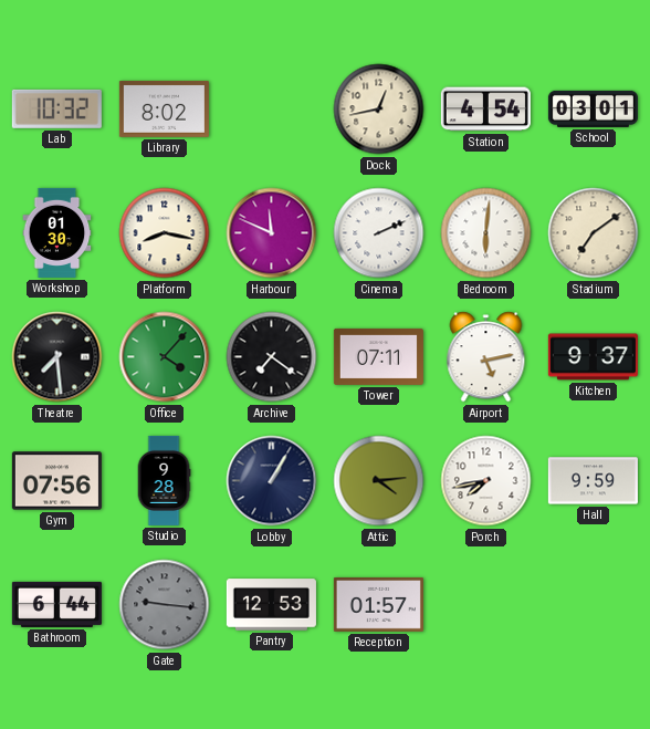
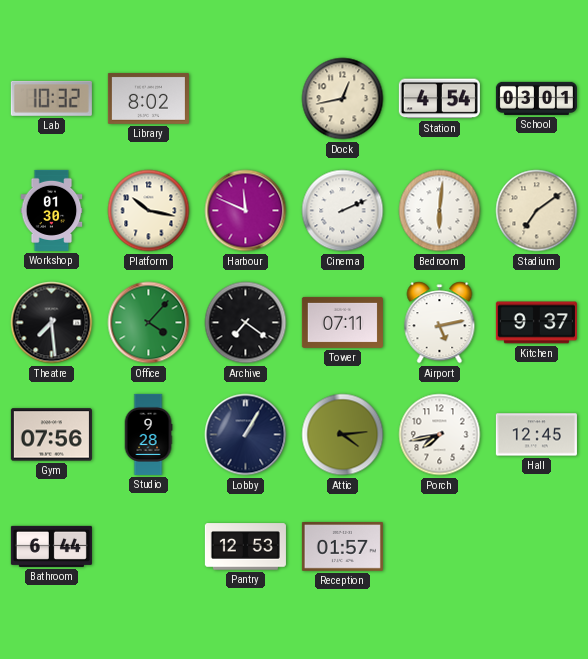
Platform: 8:17 -> 10:17
Hall: 9:59 -> 12:45
Gate: 9:16 -> none
